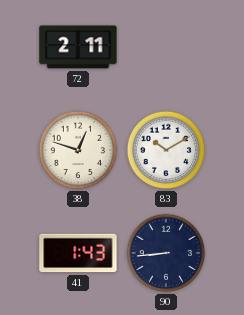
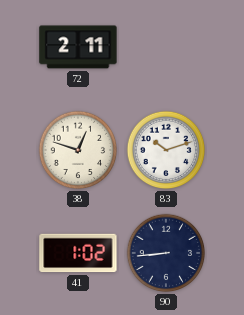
83: 10:10 -> 10:12
41: 1:43 -> 1:02
